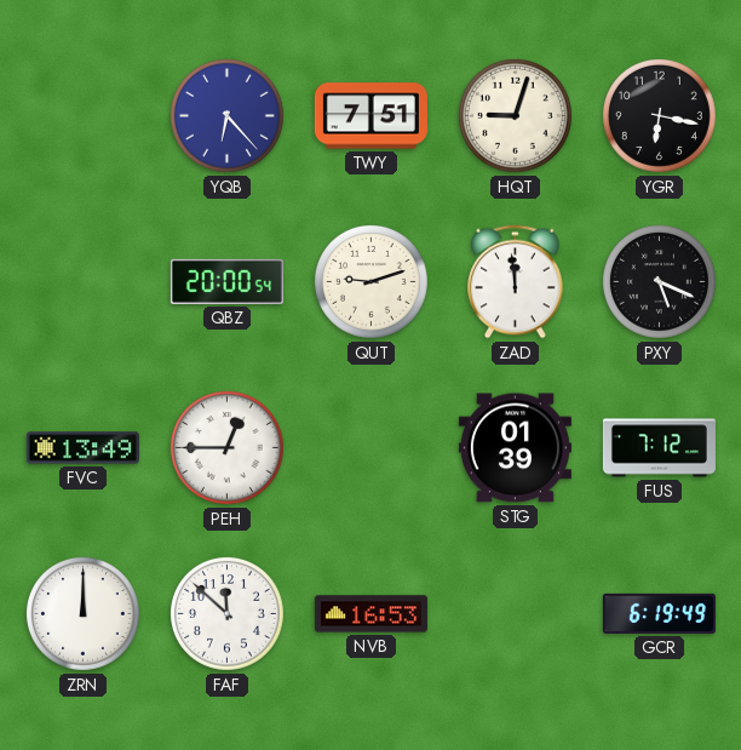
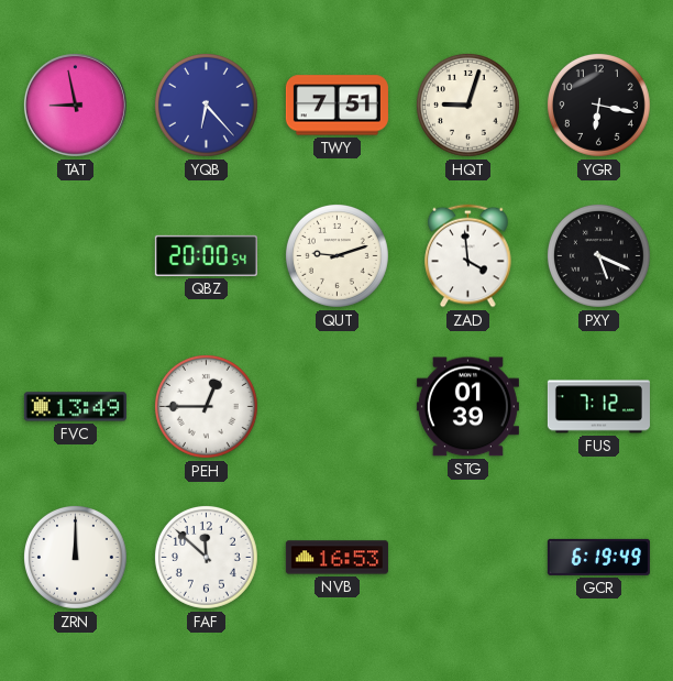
TAT: none -> 8:58
ZAD: 11:59 -> 3:59
